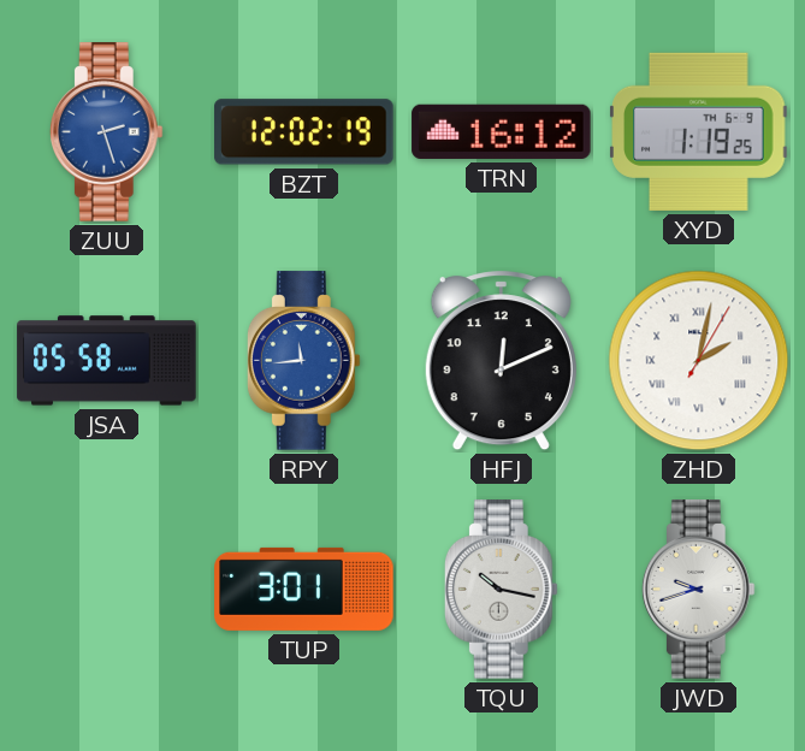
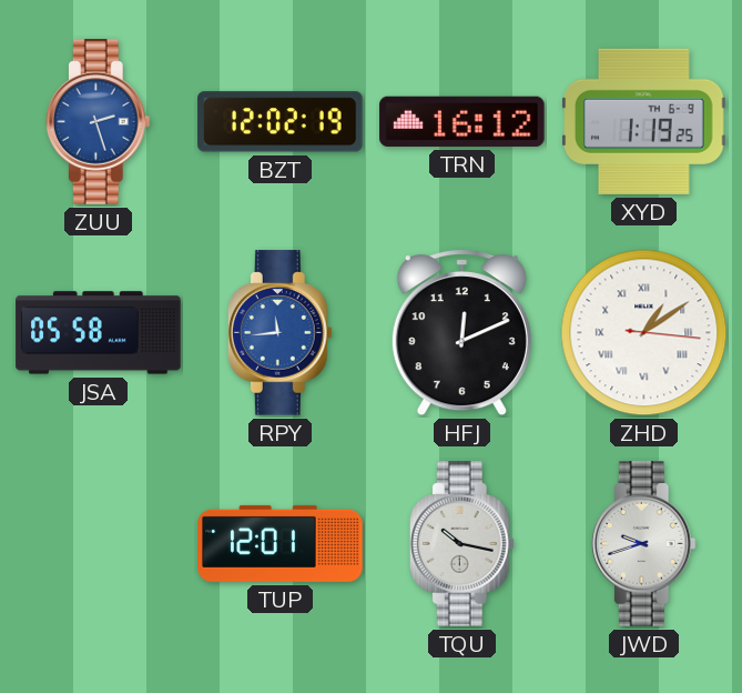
ZHD: 2:02 -> 1:09
TUP: 3:01 -> 12:01
